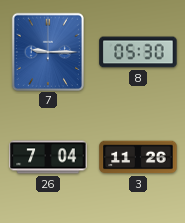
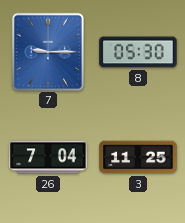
3: 11:26 -> 11:25
